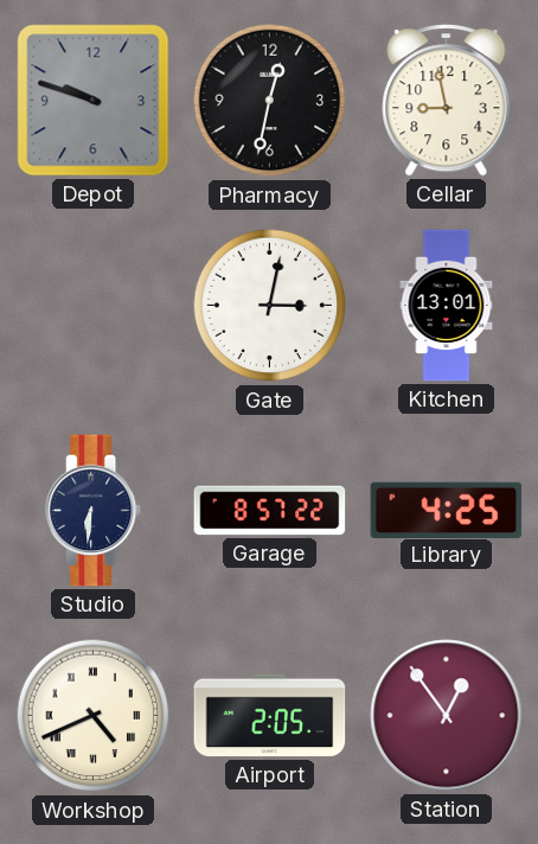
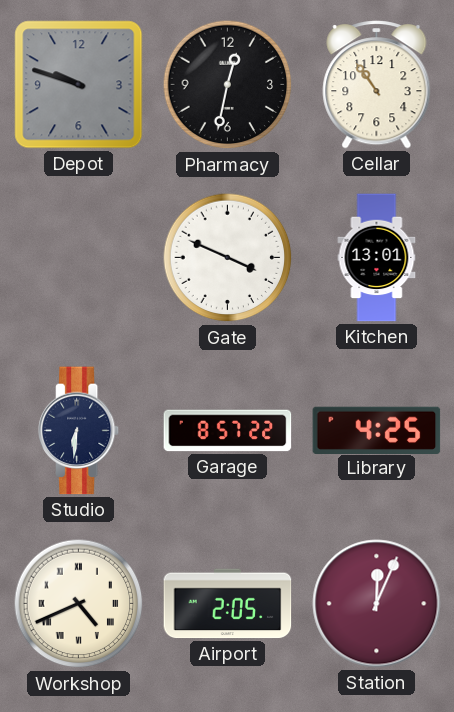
Cellar: 8:58 -> 10:54
Gate: 3:02 -> 3:49
Station: 12:54 -> 12:04
